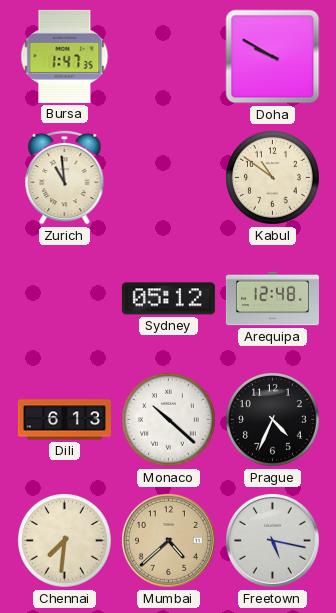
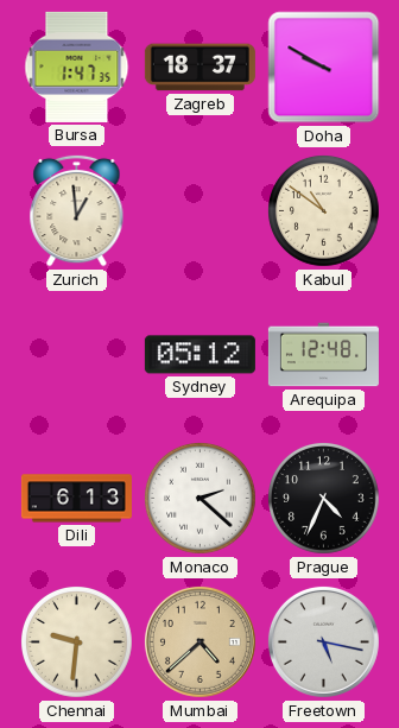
Zagreb: none -> 18:37
Zurich: 10:59 -> 12:59
Monaco: 10:22 -> 2:22
Chennai: 7:31 -> 9:31
